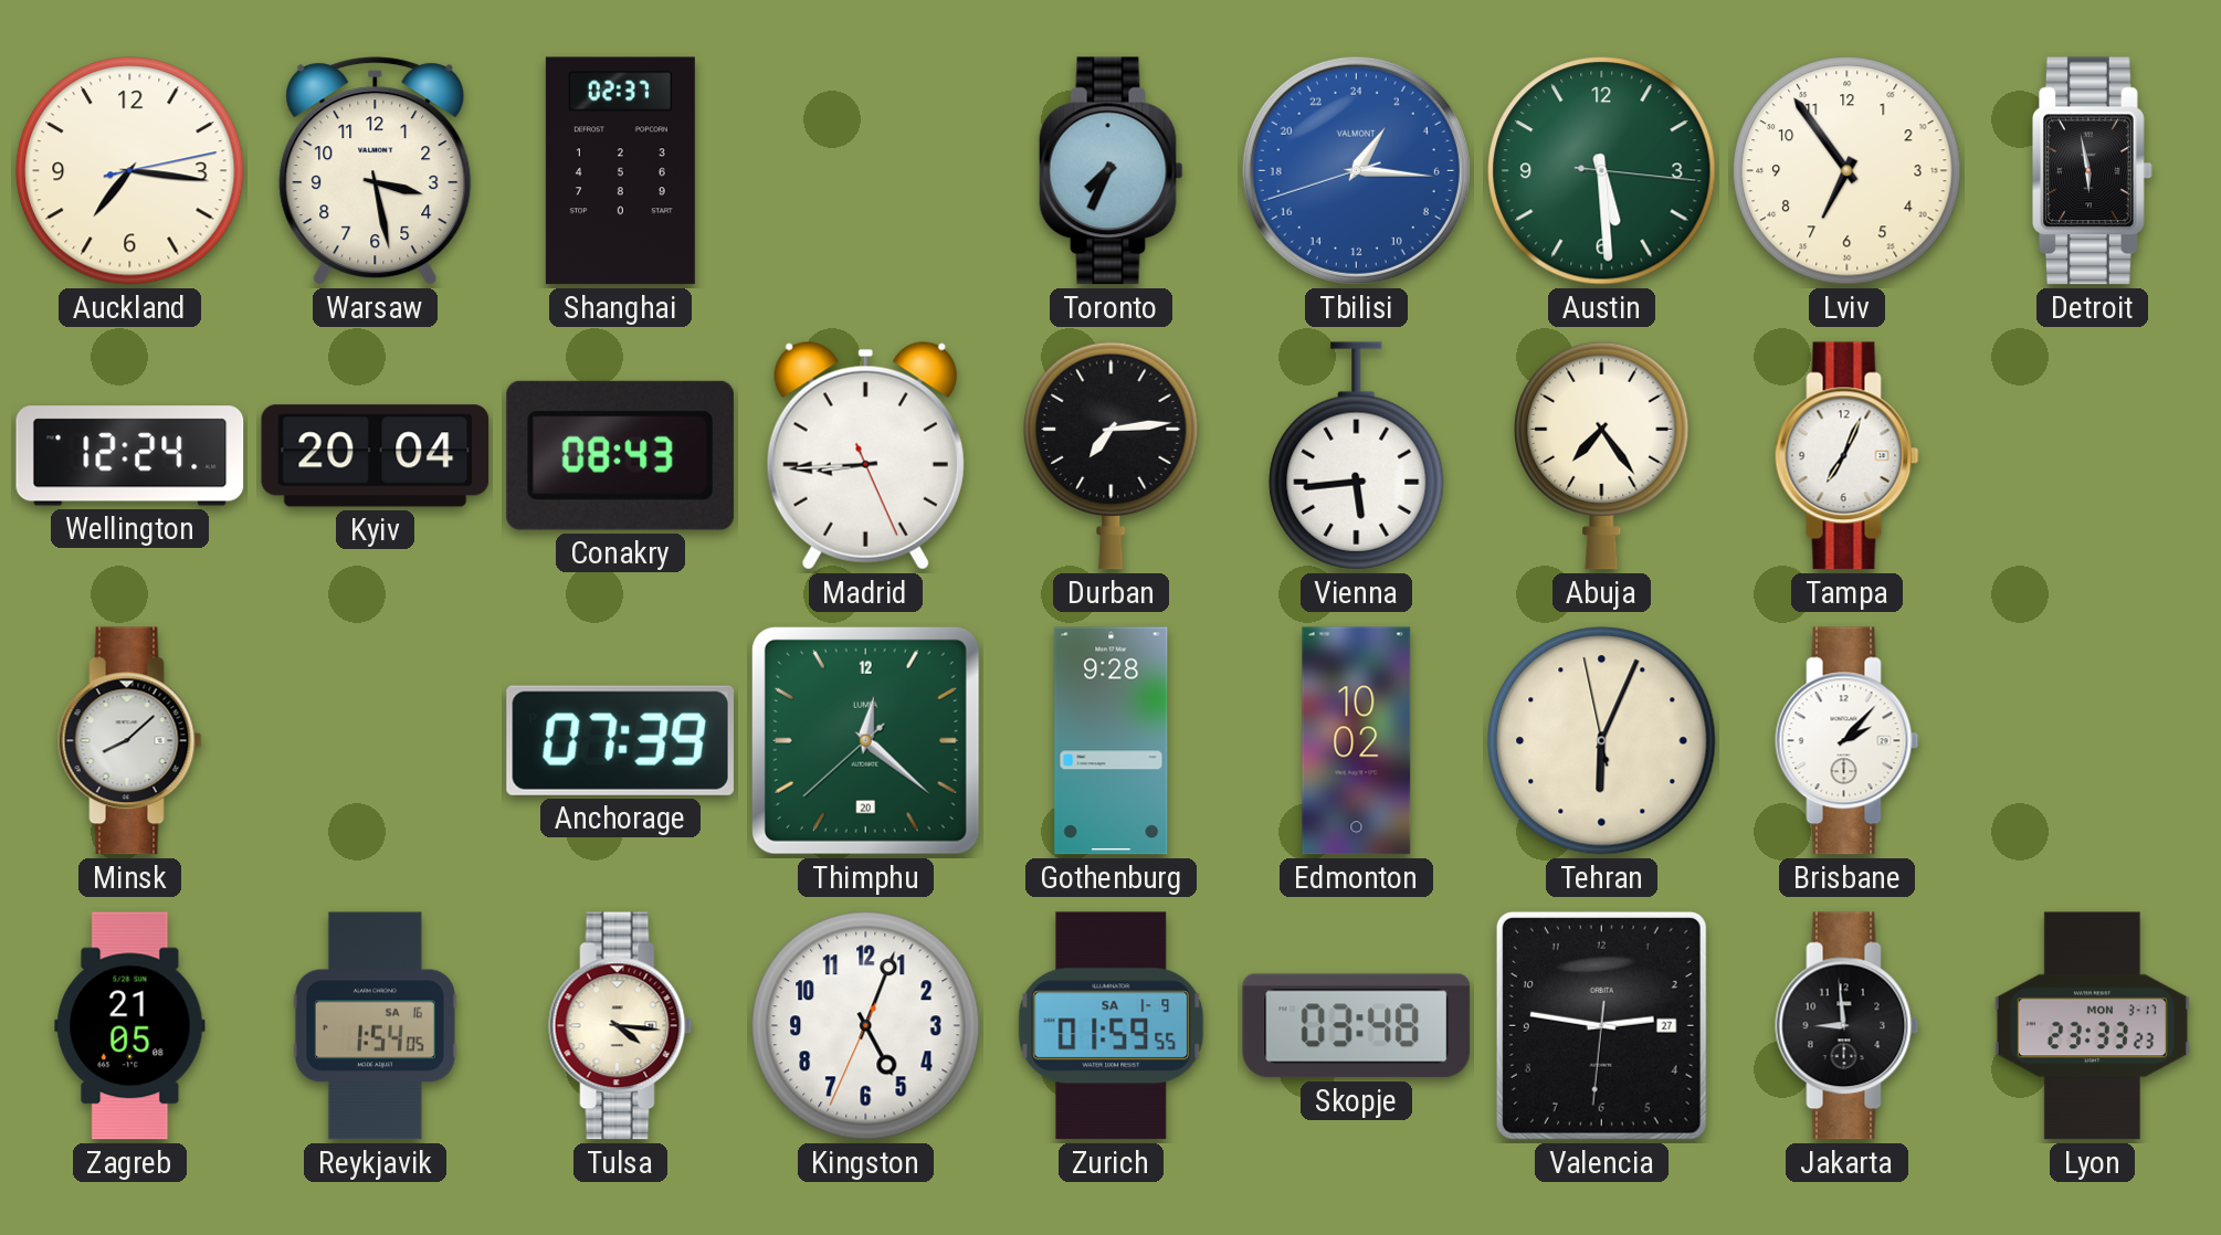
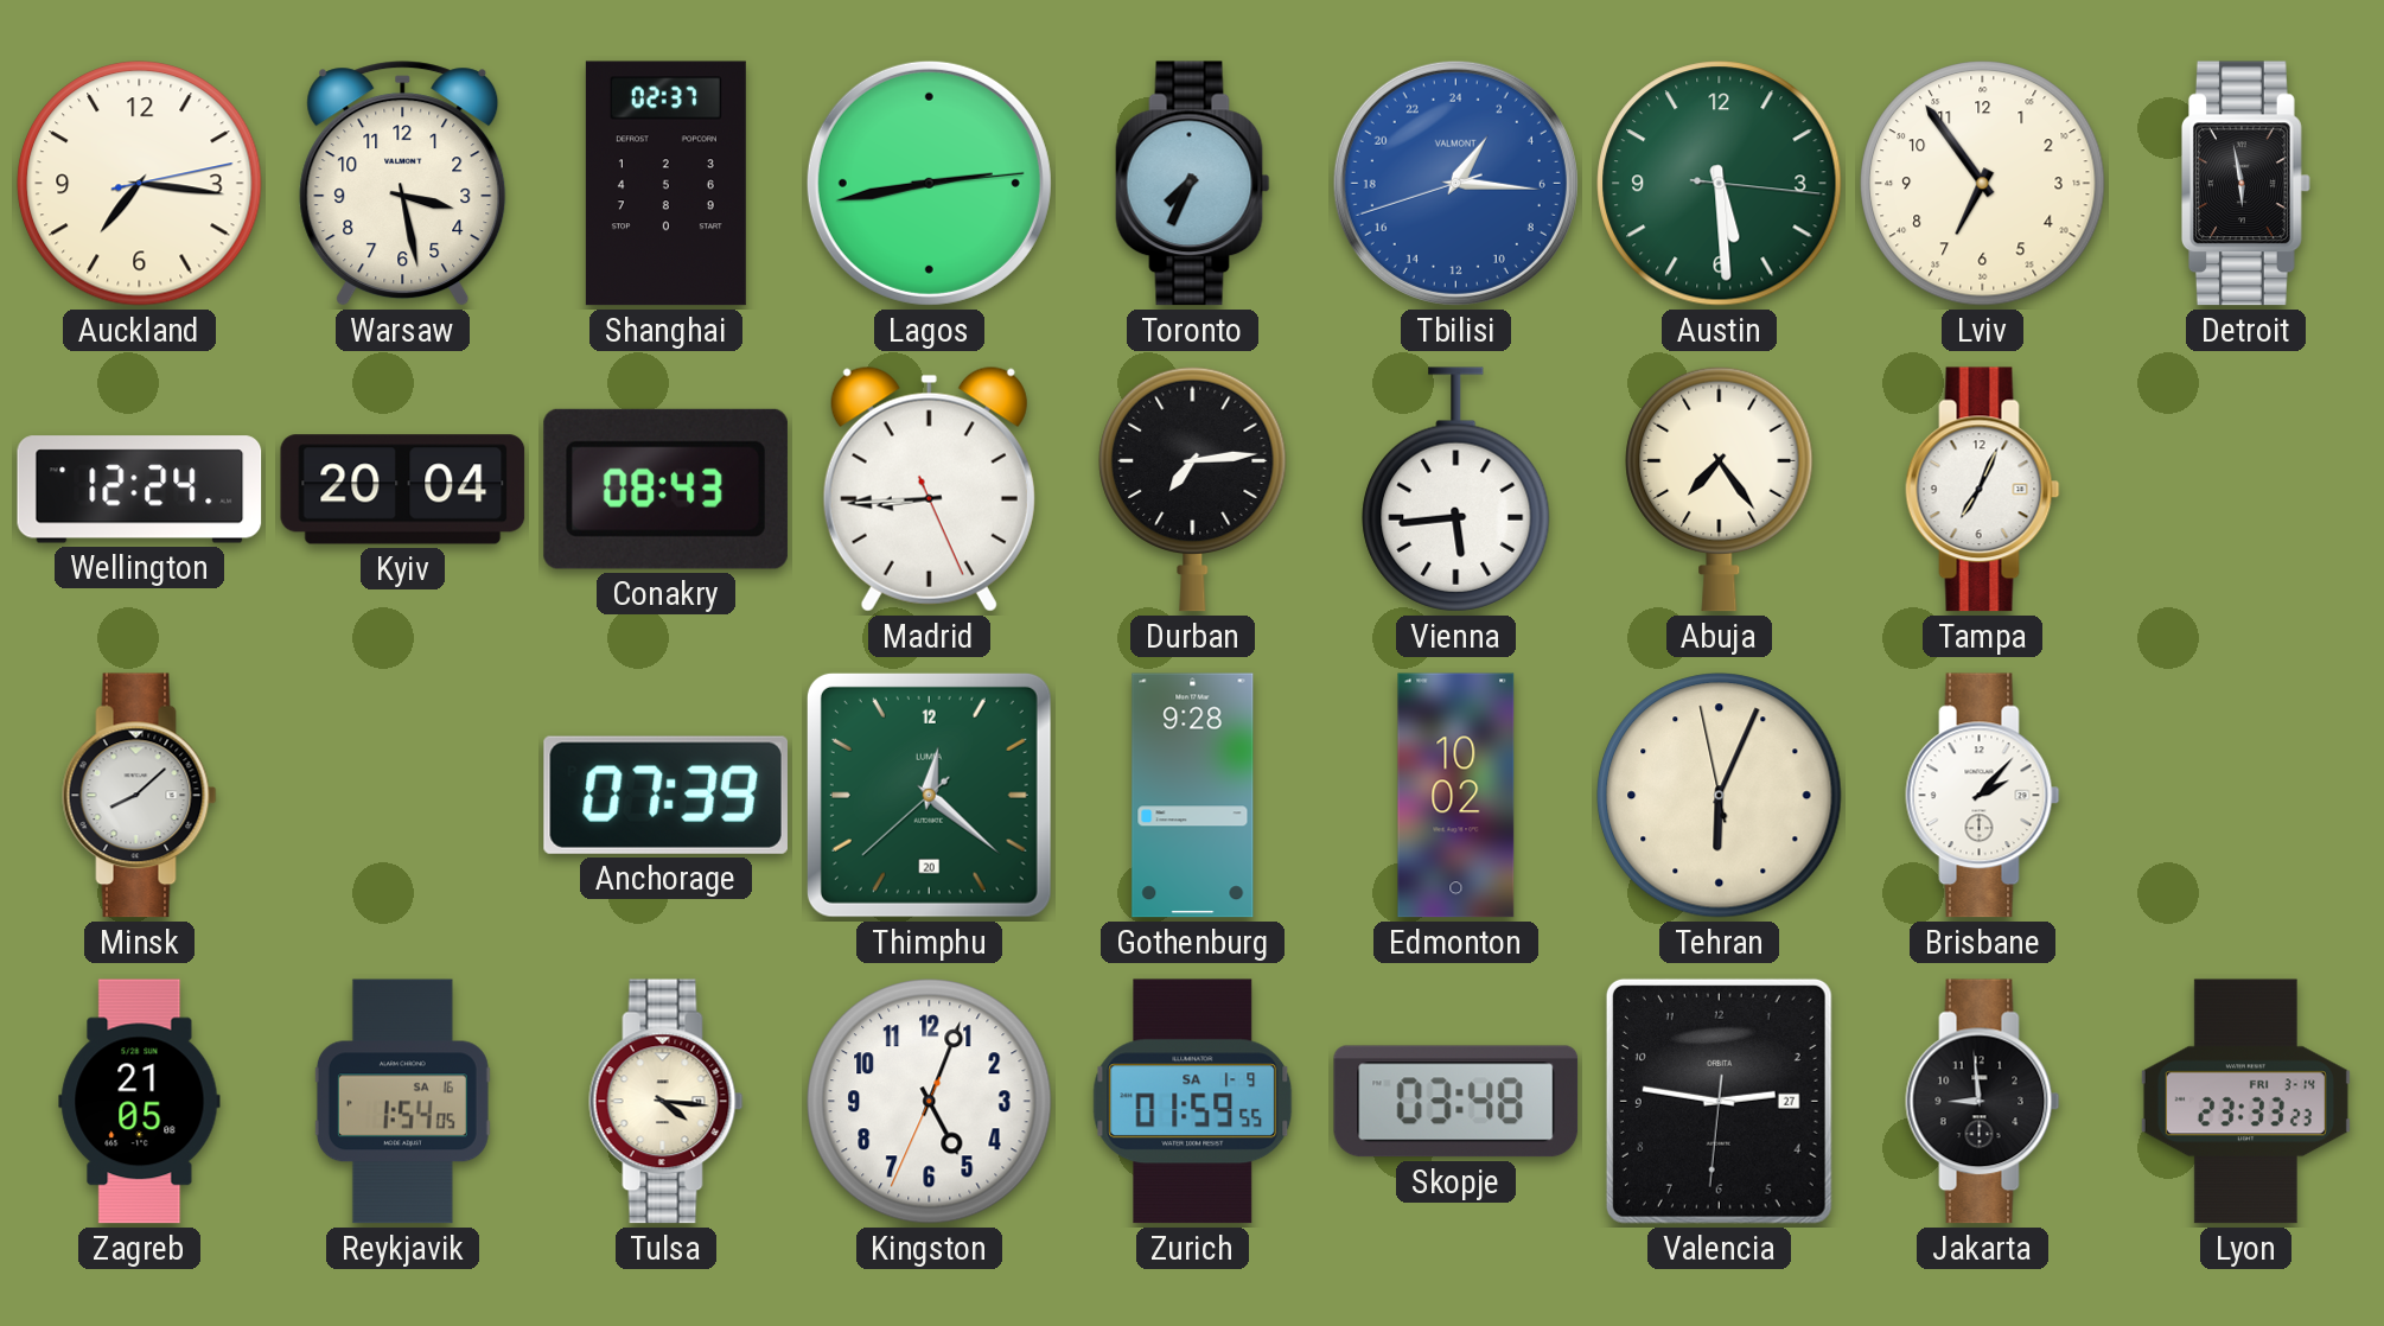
Lagos: none -> 2:43
Lyon date: MON 3-17 -> FRI 3-14
